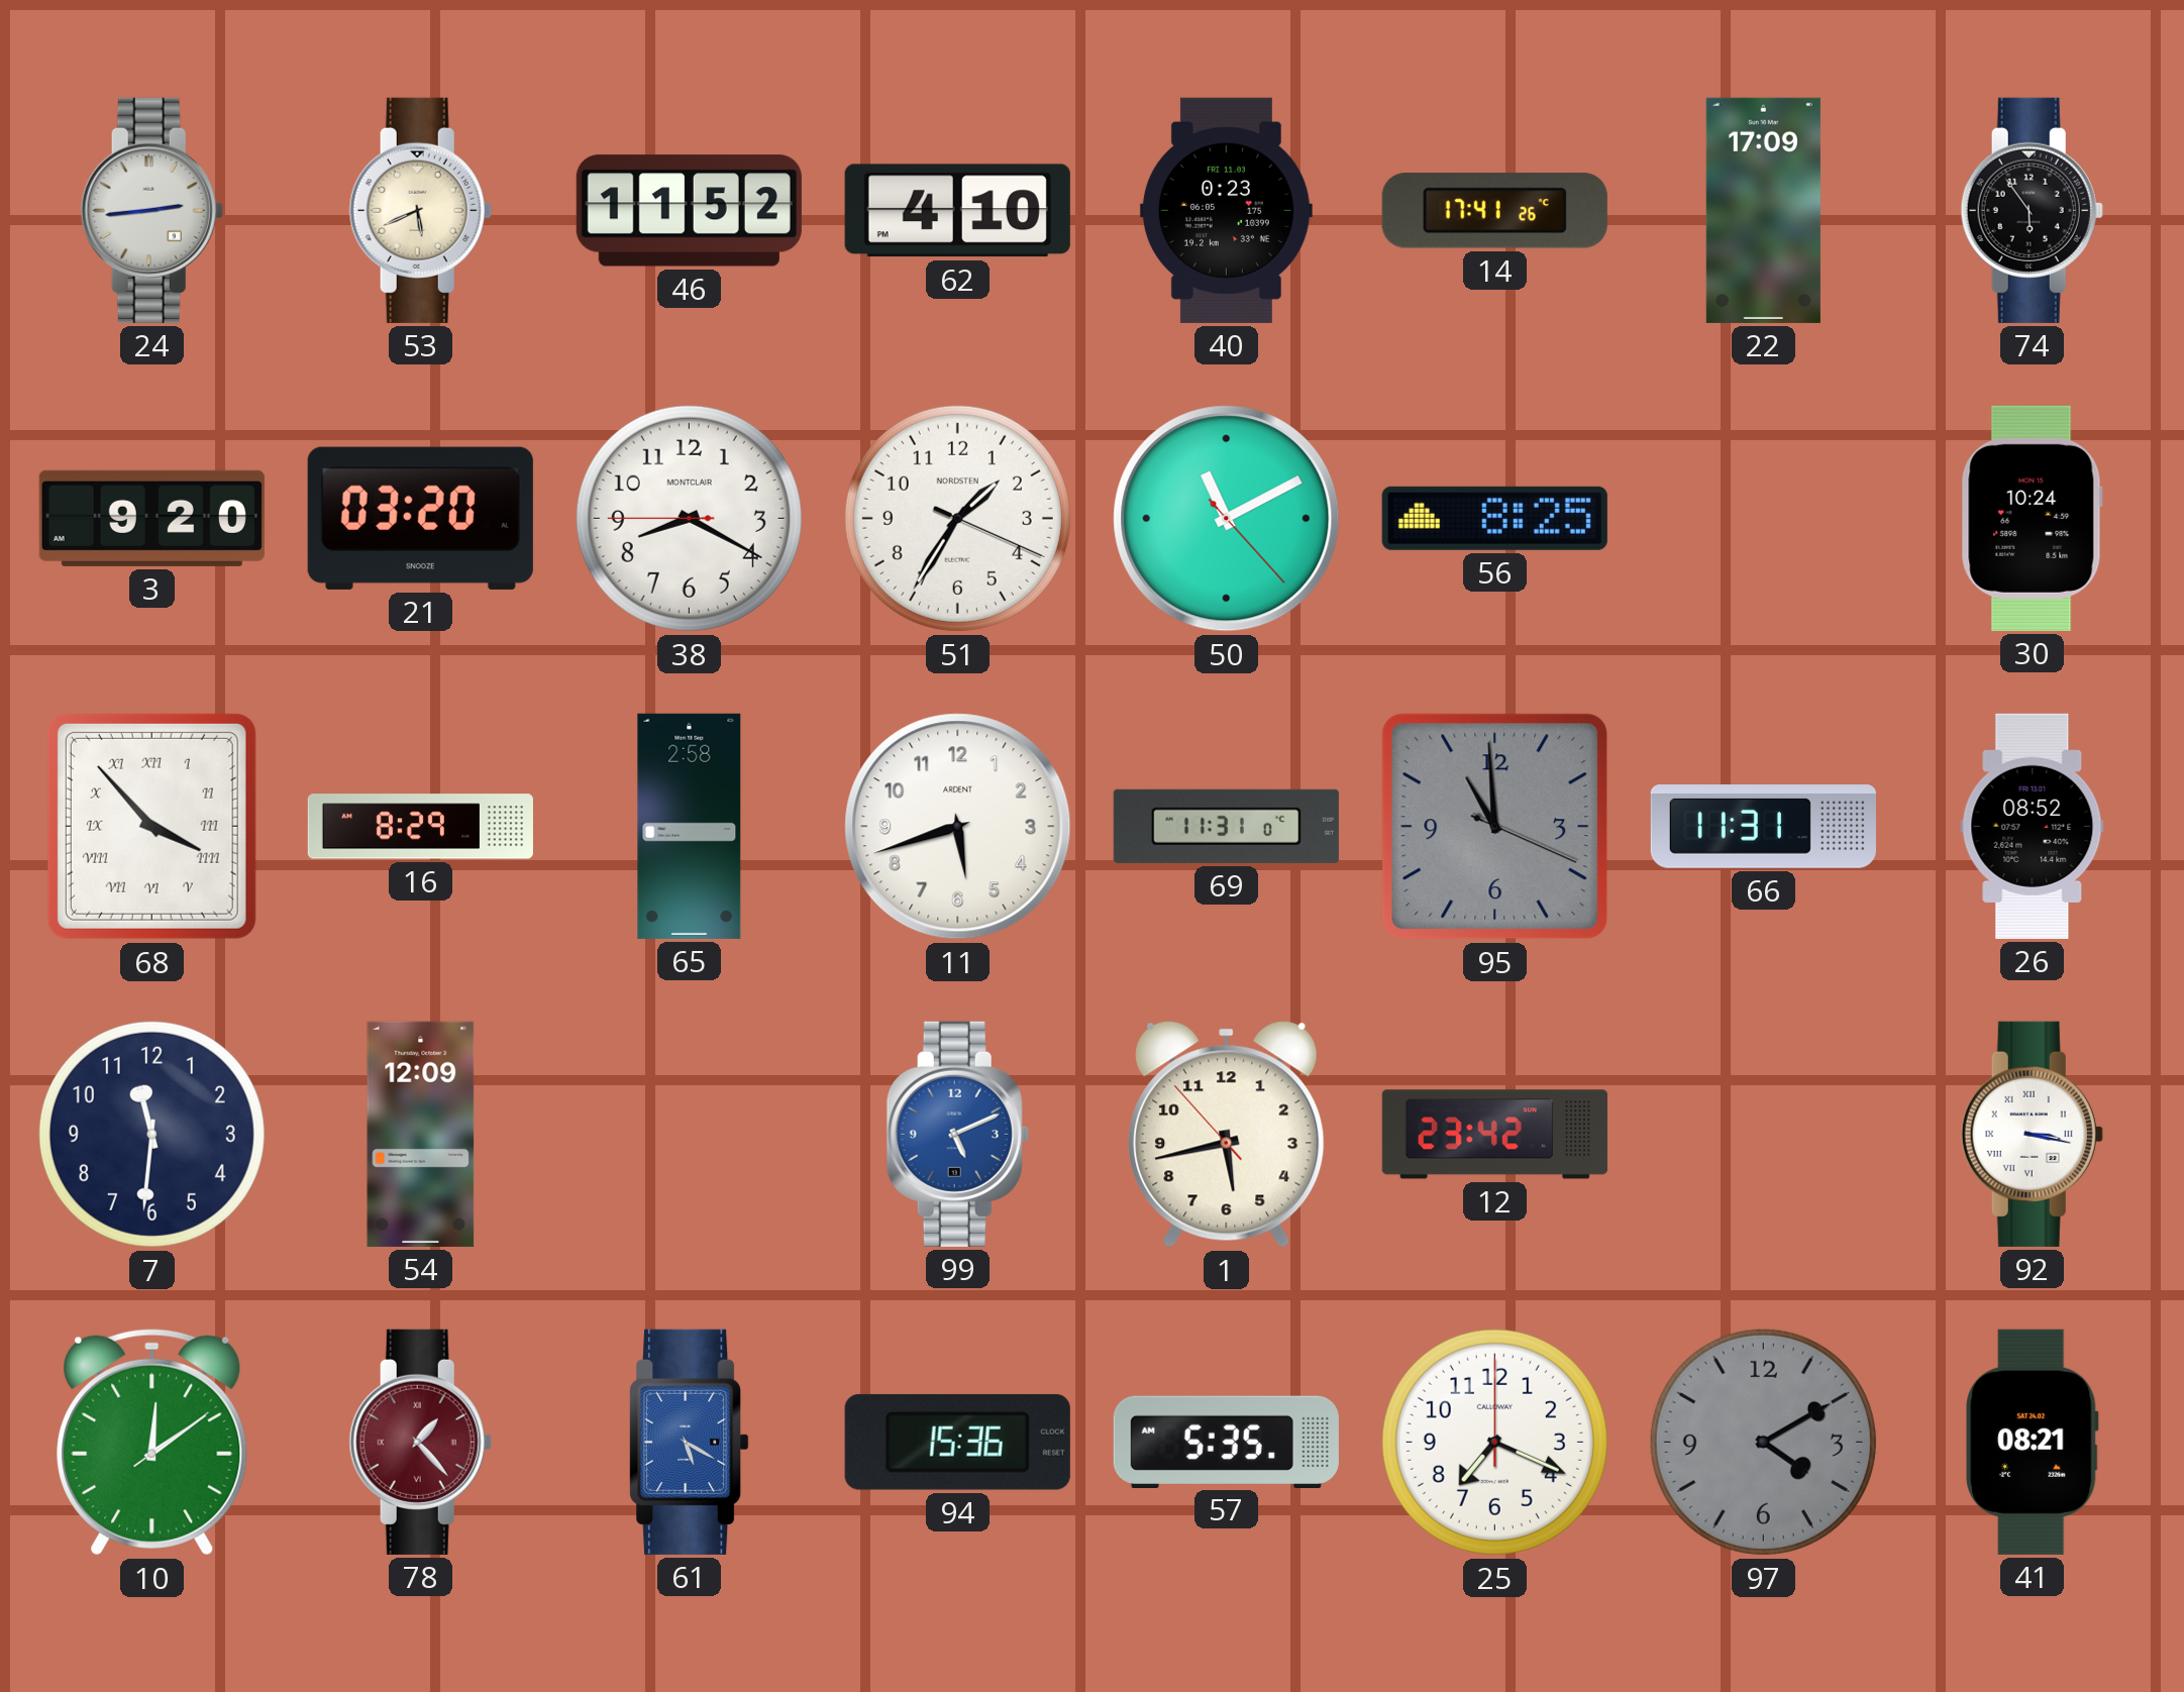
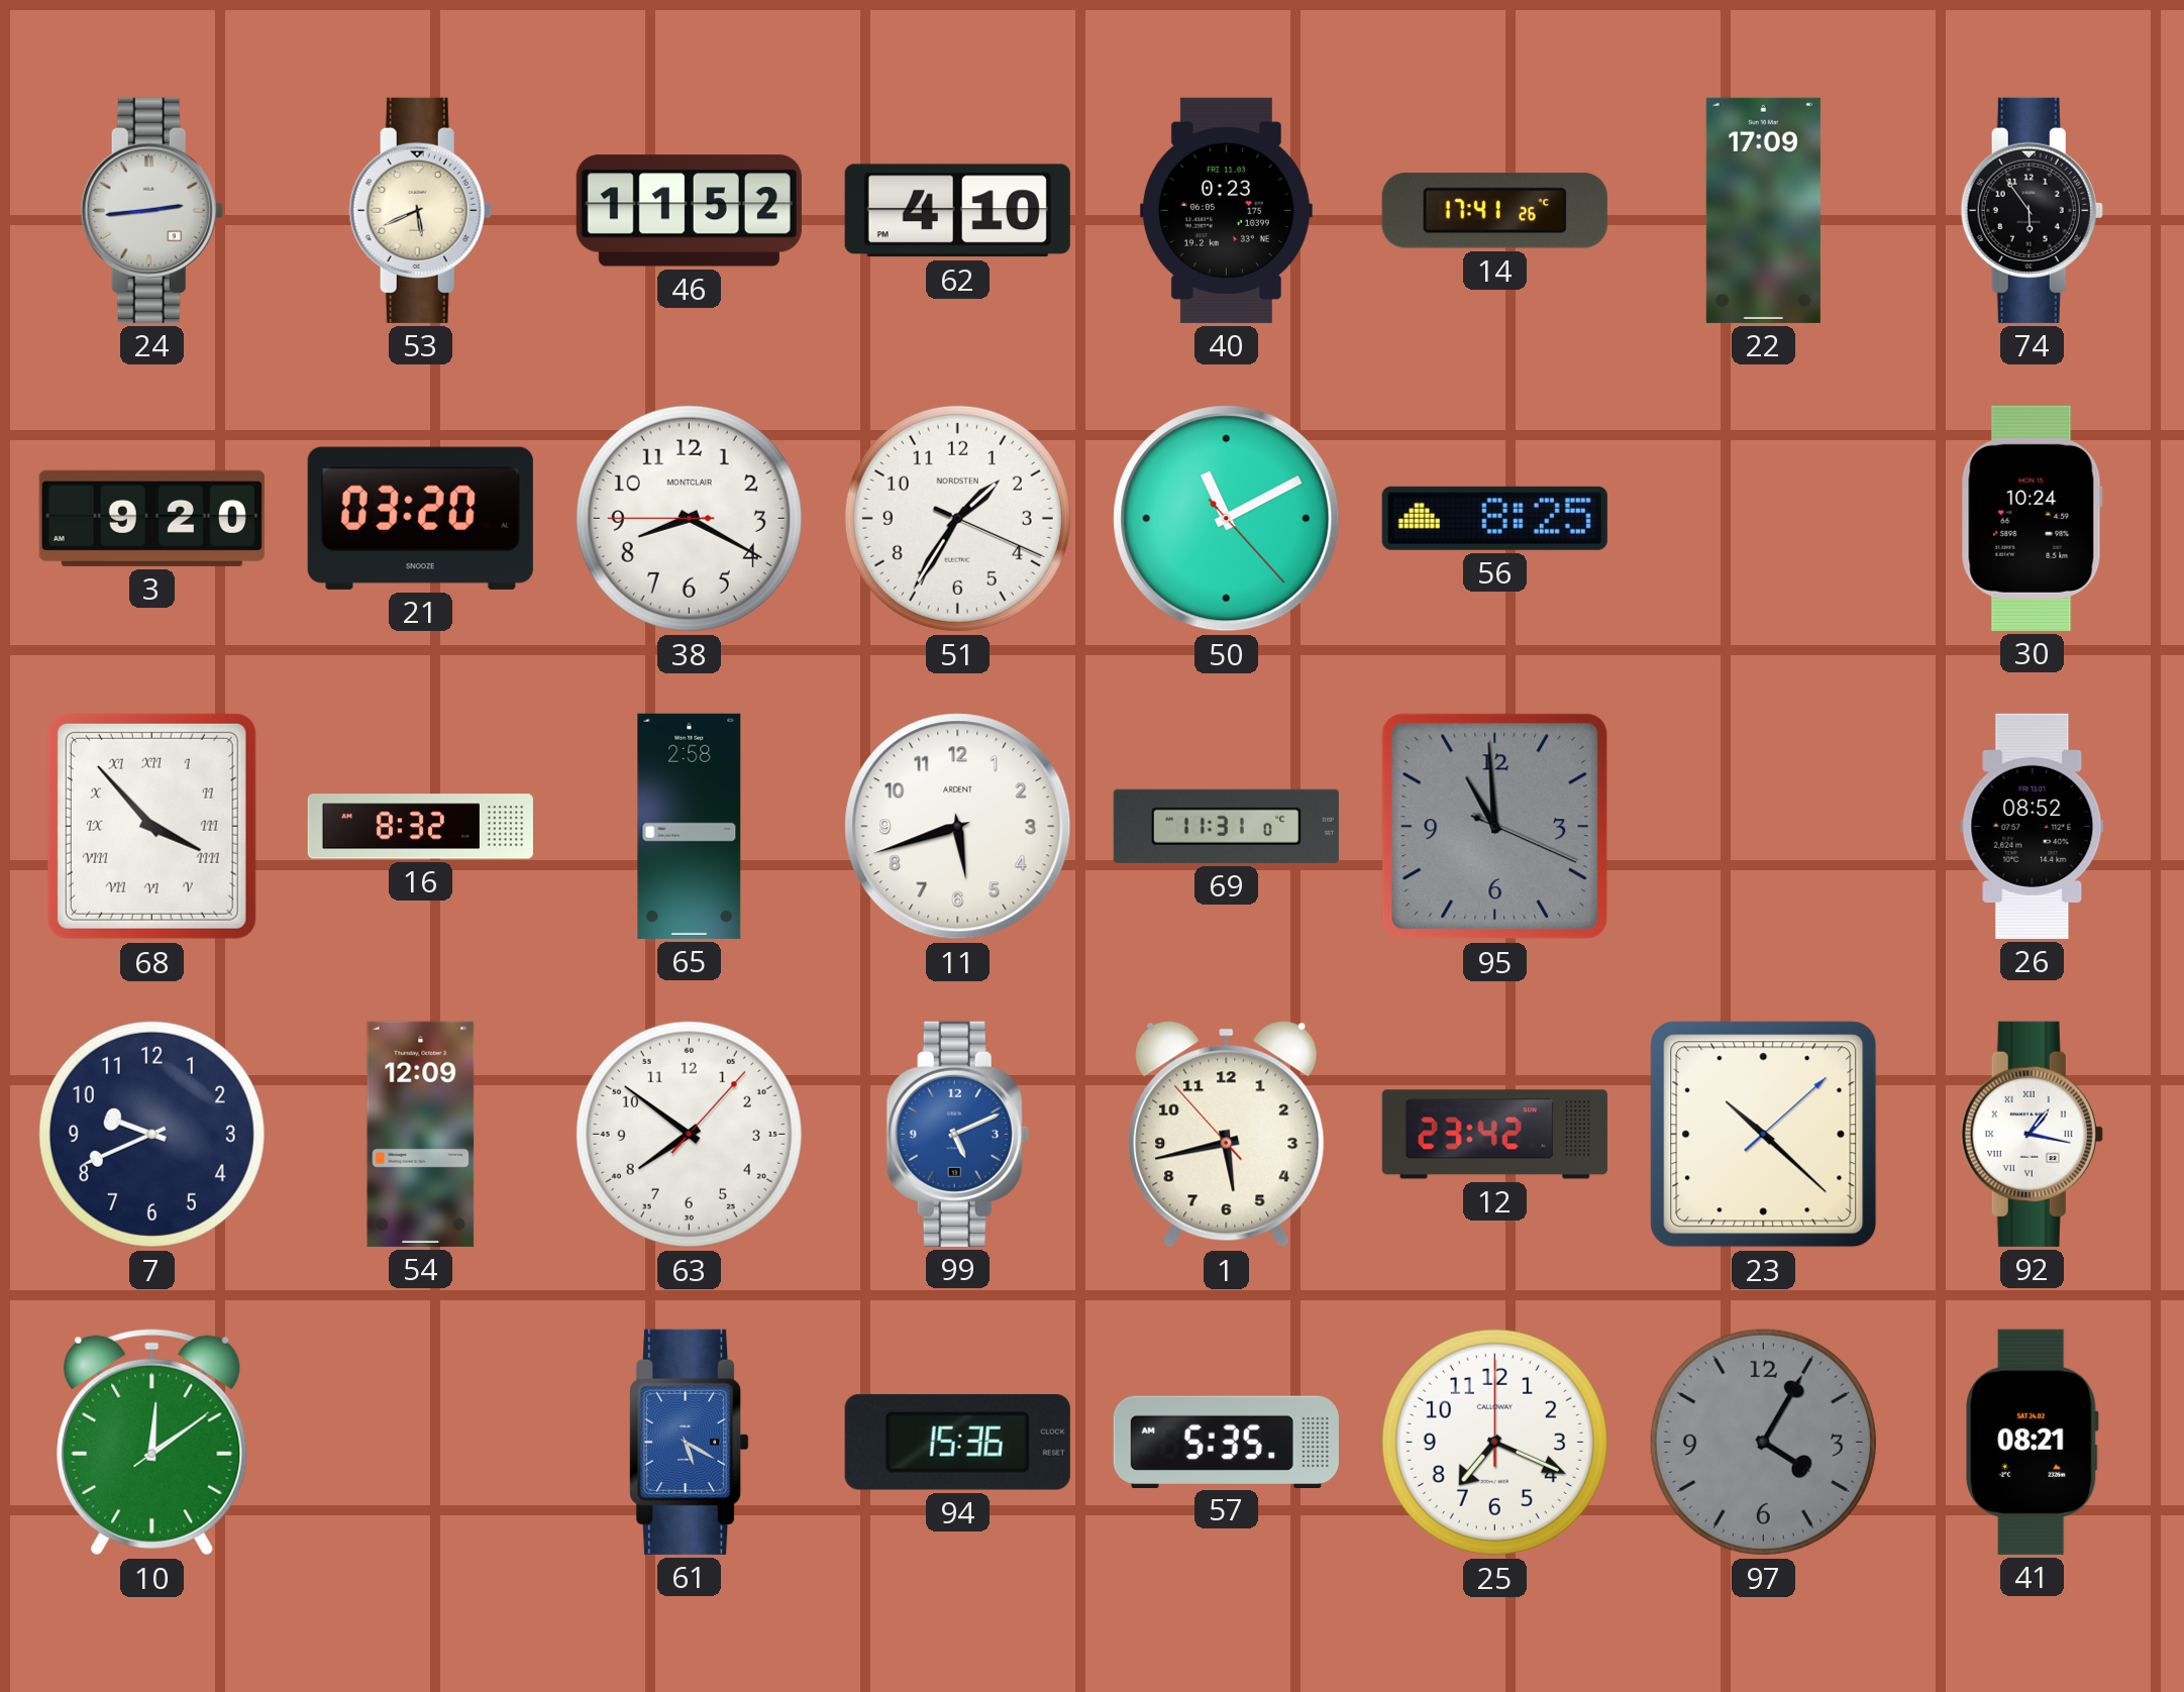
16: 8:29 -> 8:32
66: 11:31 -> none
7: 11:31 -> 9:41
63: none -> 7:51
23: none -> 10:22
92: 3:17 -> 1:17
78: 1:23 -> none
97: 4:10 -> 4:05
